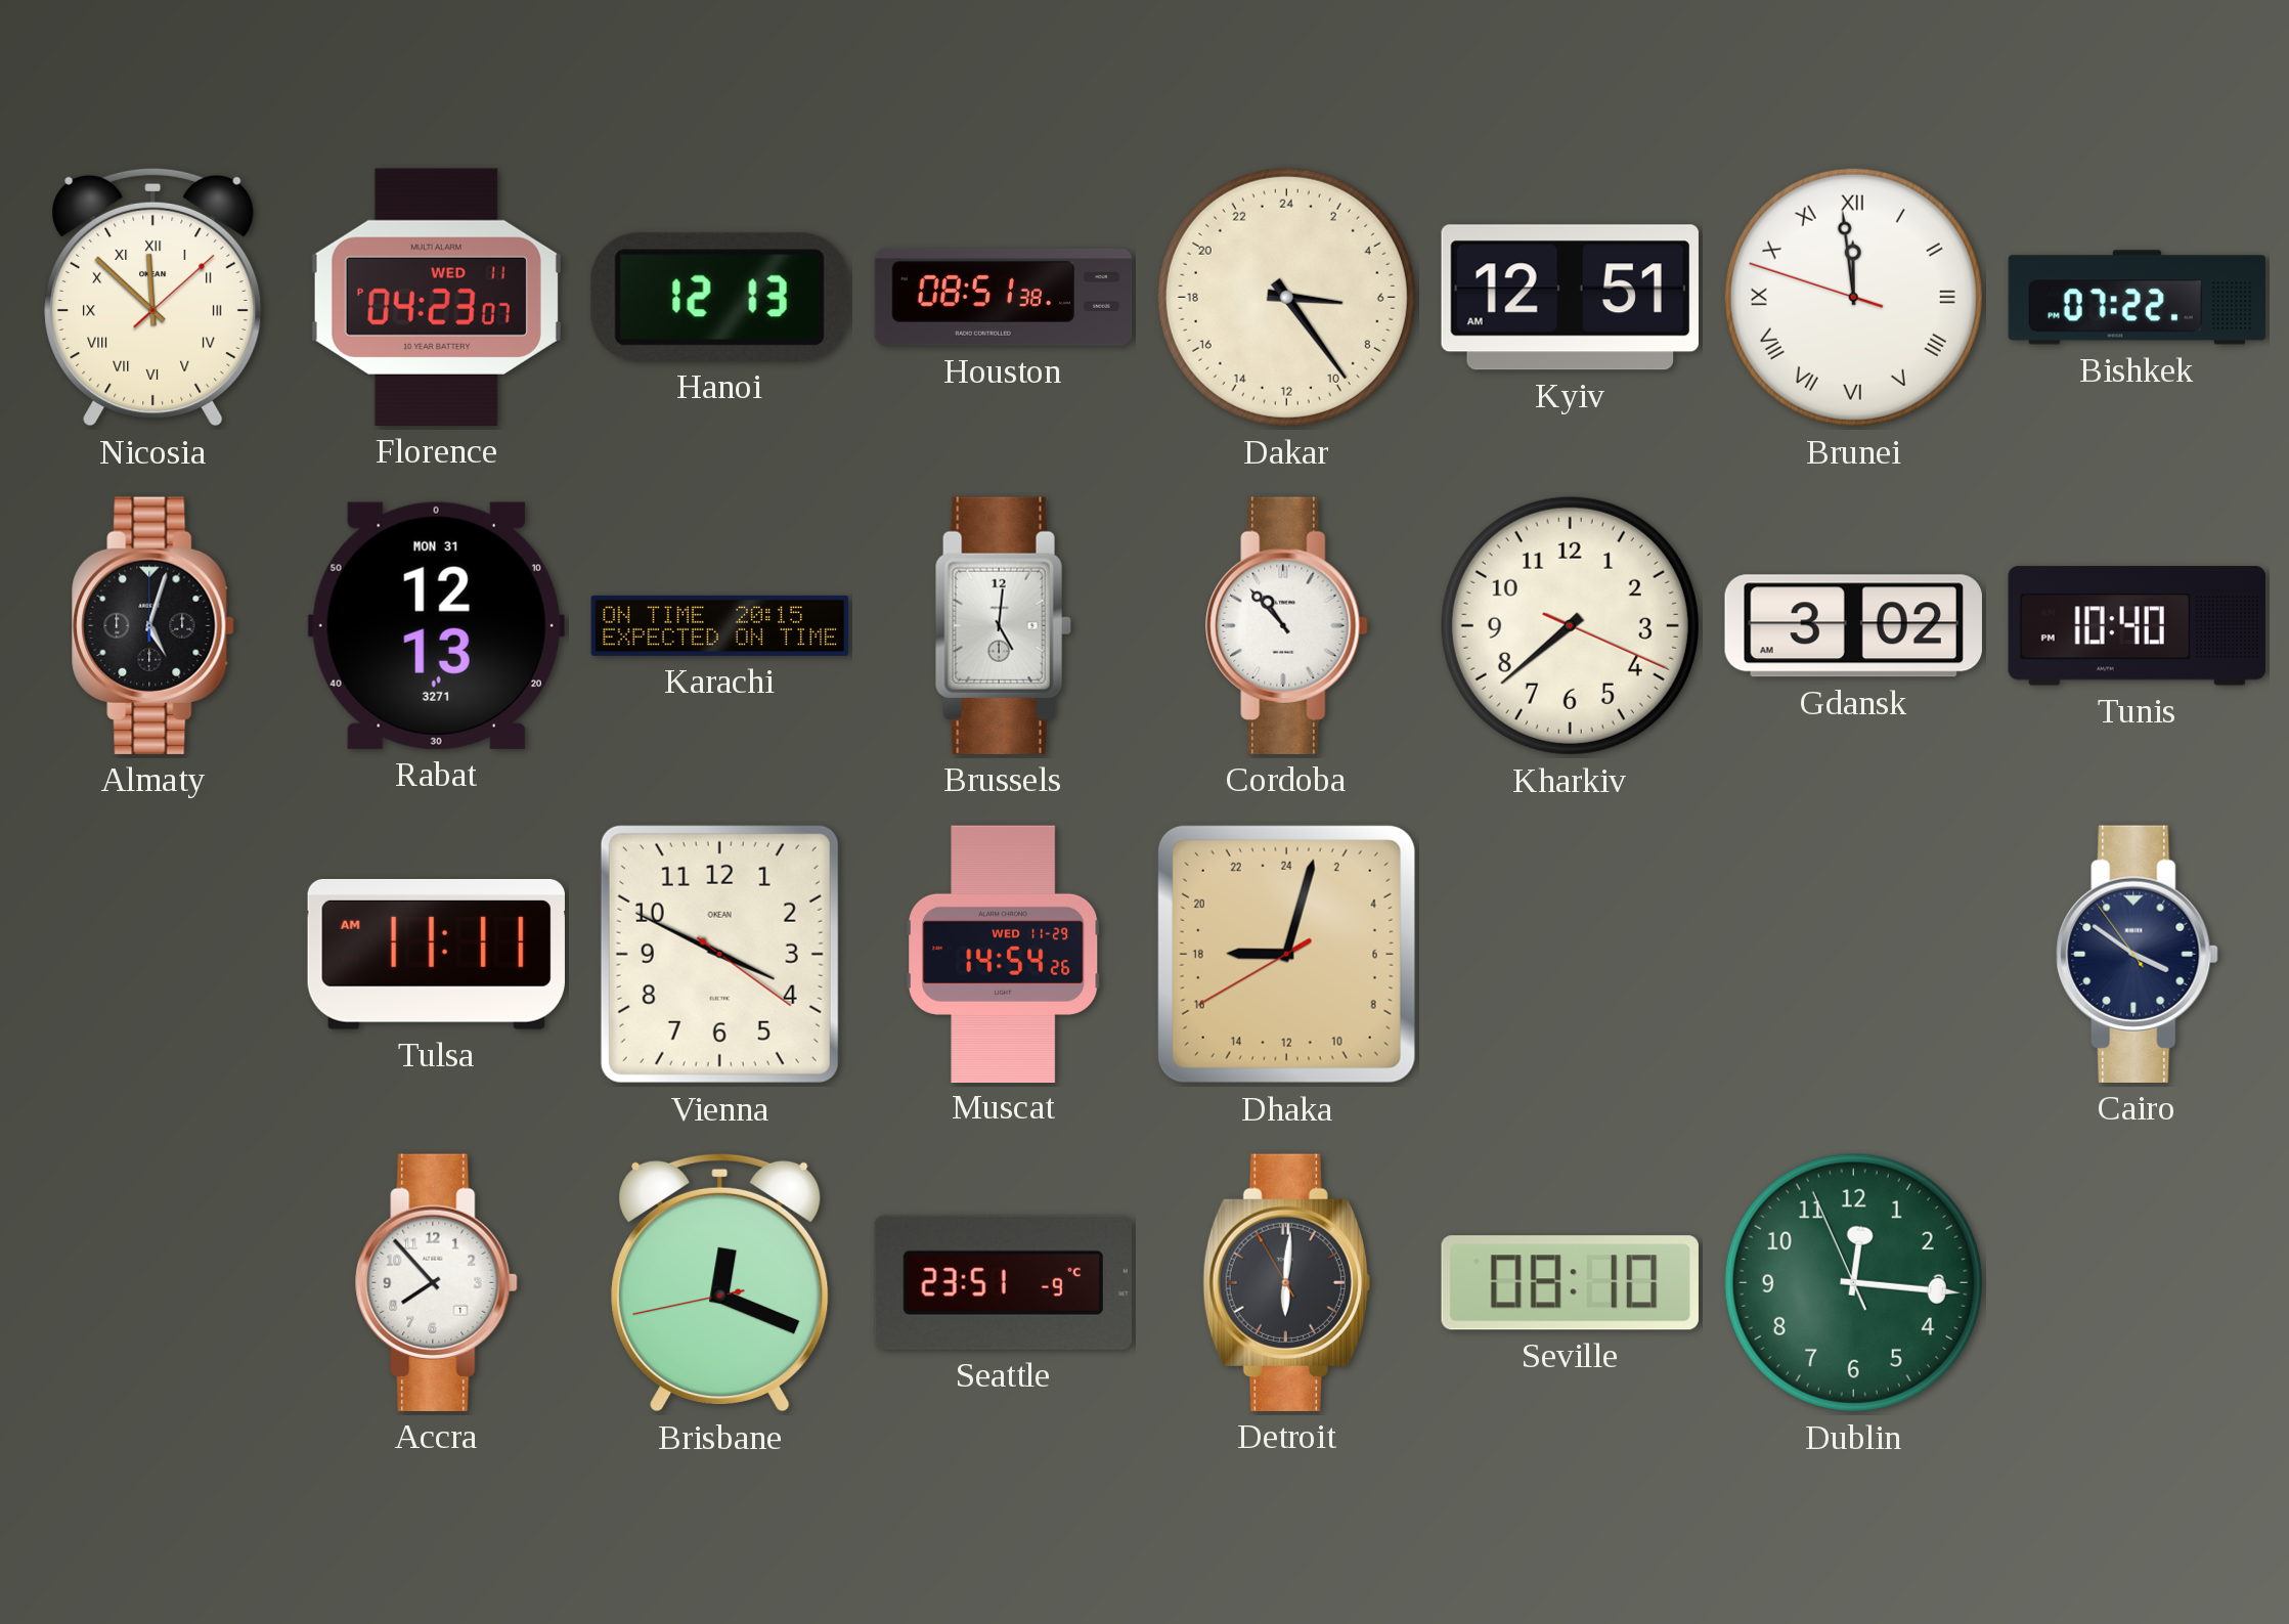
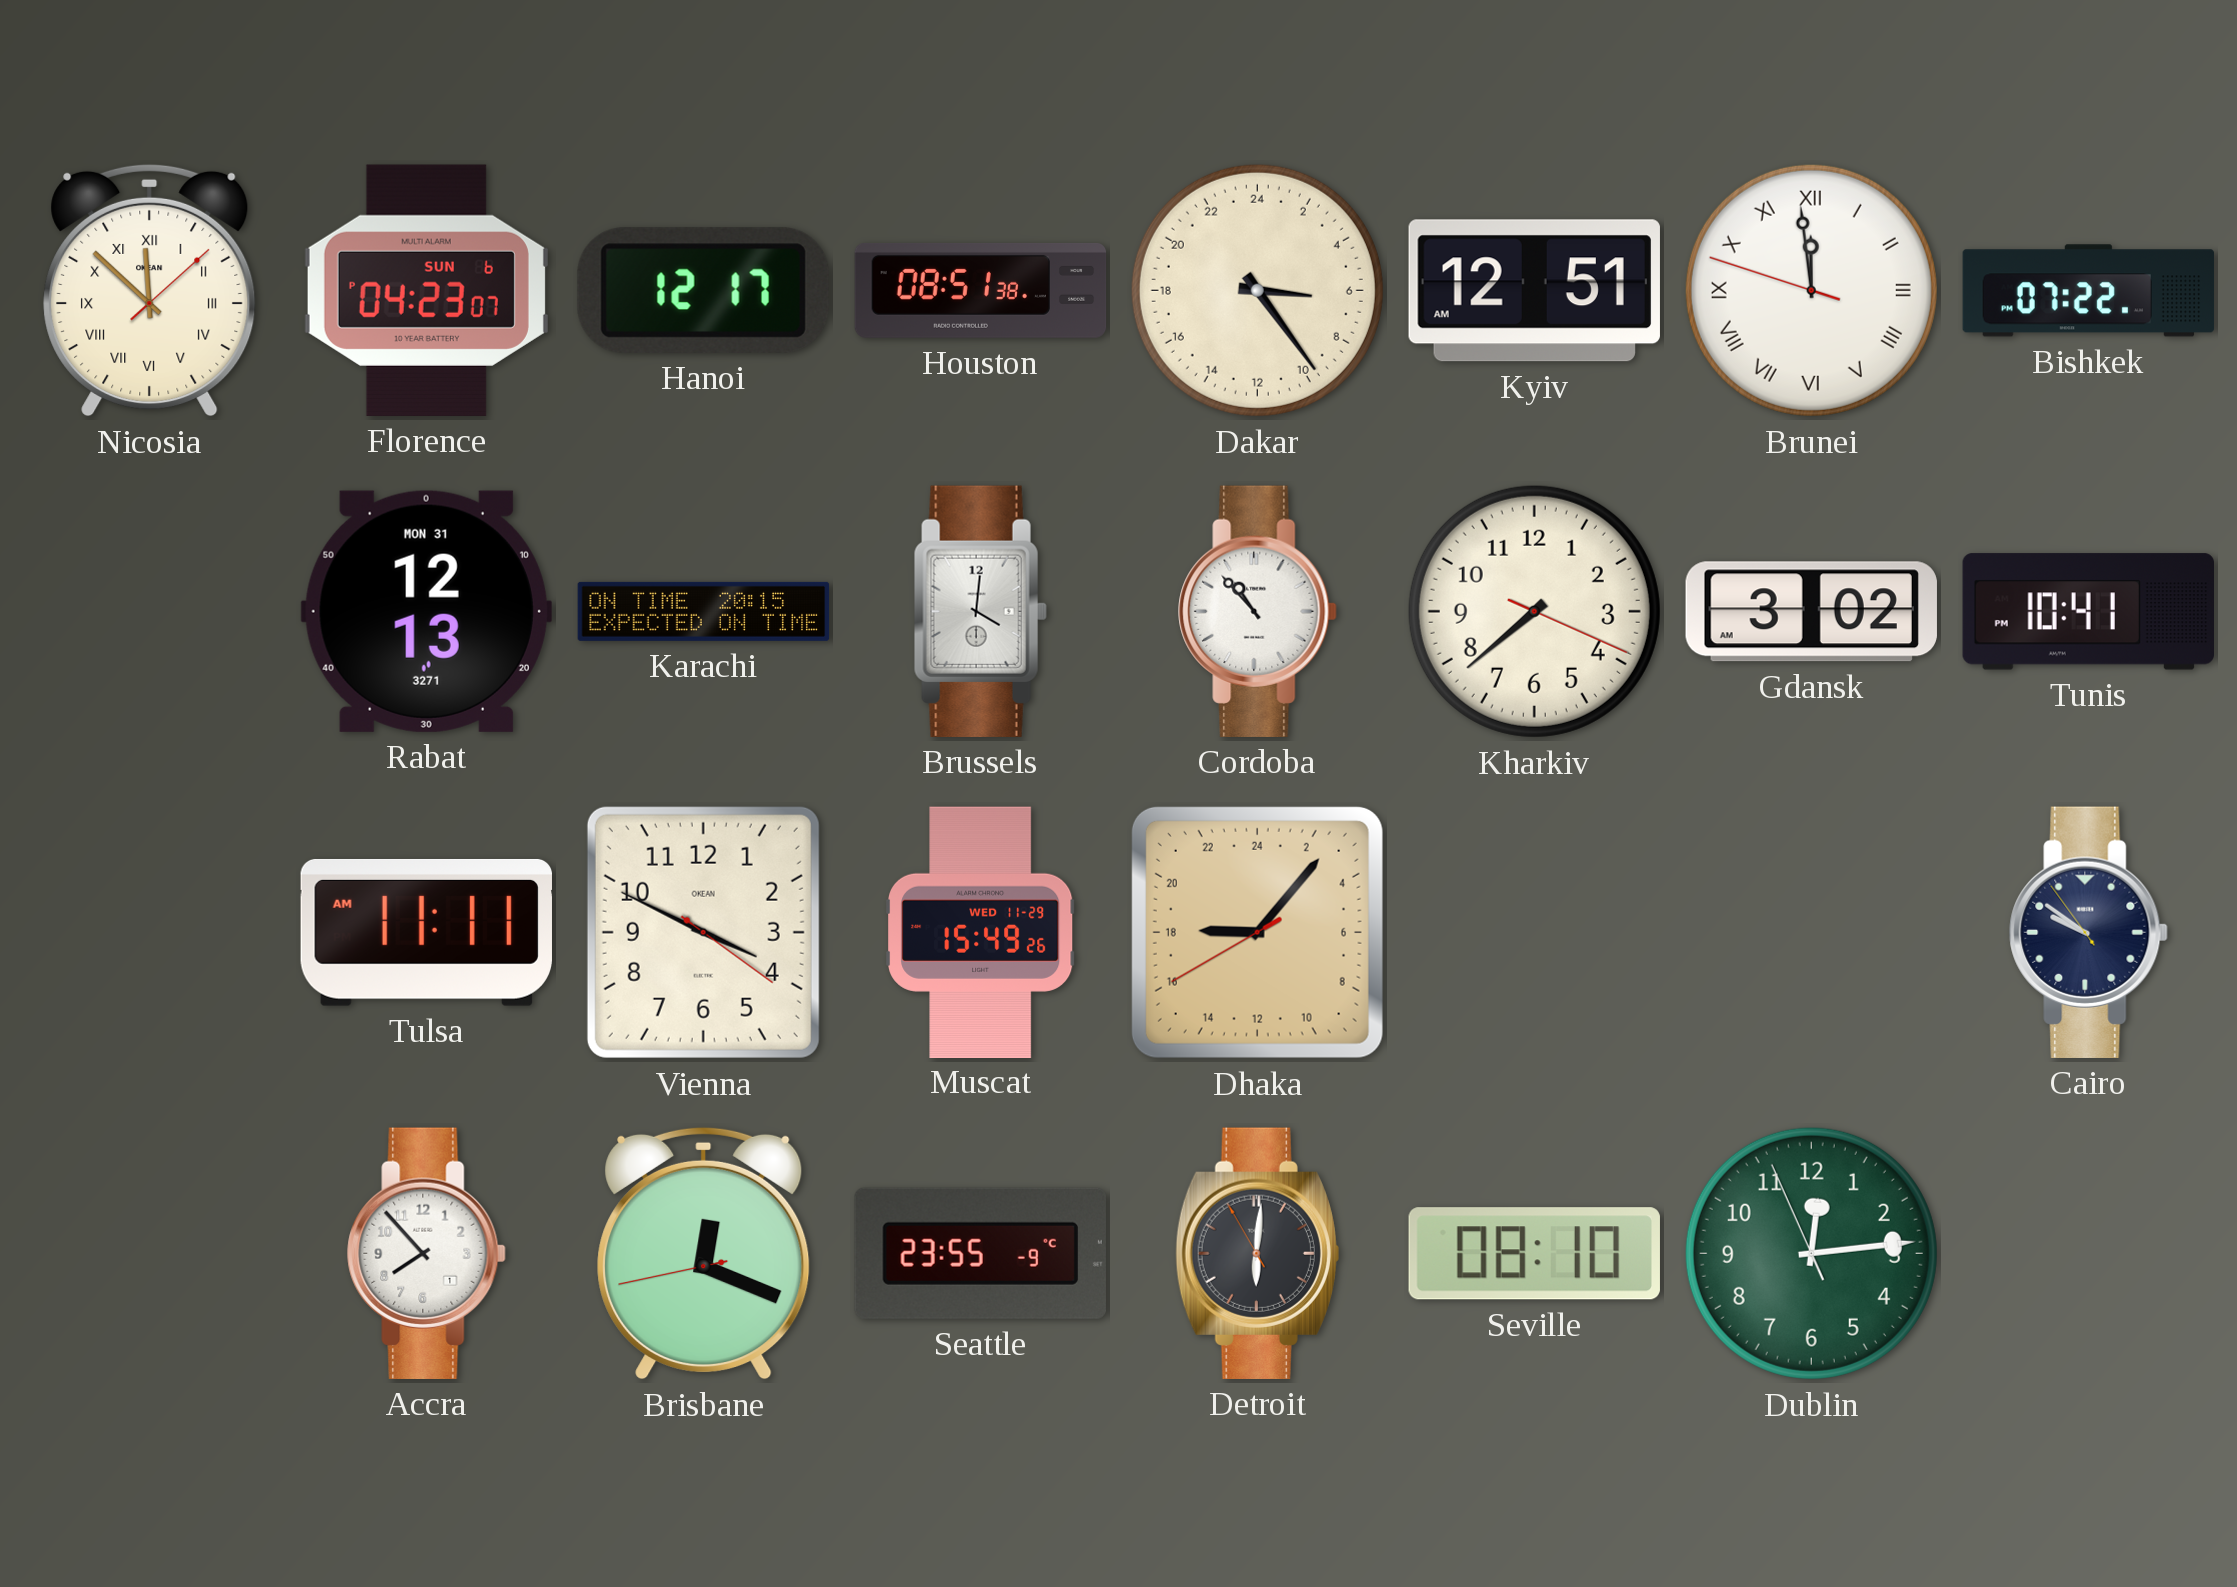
Florence date: WED 11 -> SUN 6
Hanoi: 12:13 -> 12:17
Almaty: 5:03 -> none
Brussels: 5:01 -> 4:01
Tunis: 10:40 -> 10:41
Muscat: 14:54 -> 15:49
Dhaka: 18:02 -> 18:06
Cairo: 3:50 -> 9:50
Seattle: 23:51 -> 23:55
Dublin: 12:15 -> 12:13
